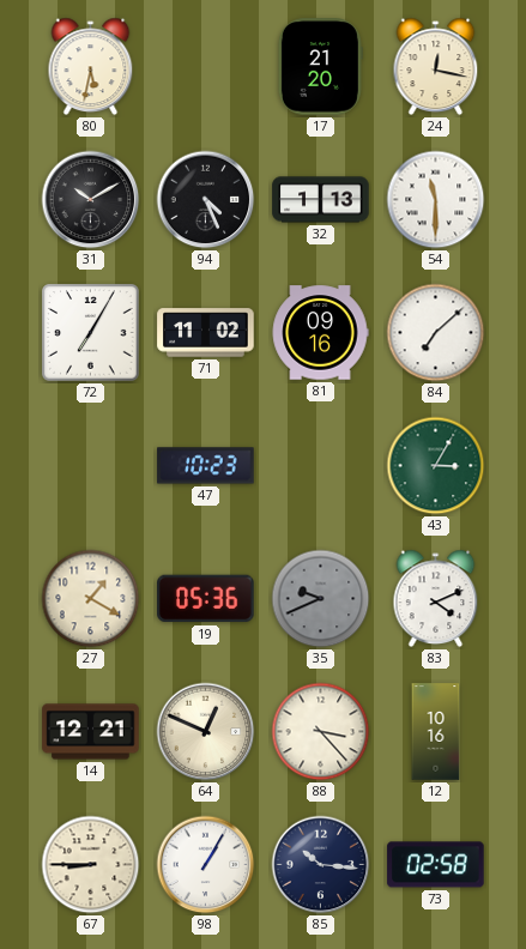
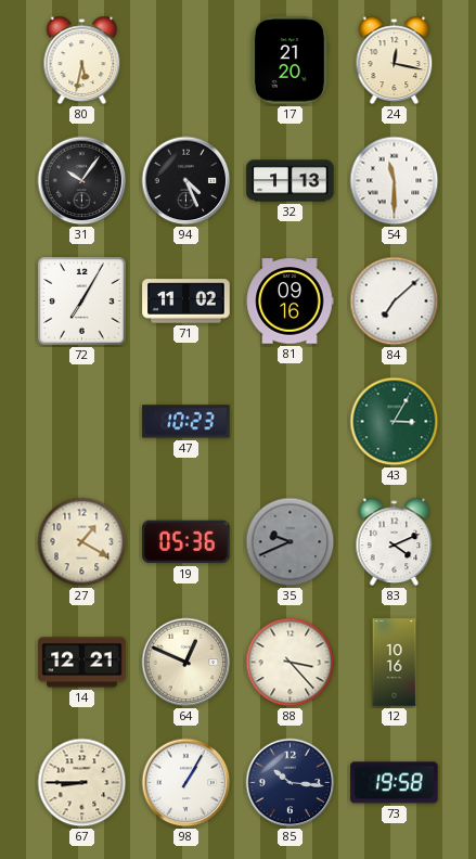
31: 10:10 -> 10:06
73: 02:58 -> 19:58
